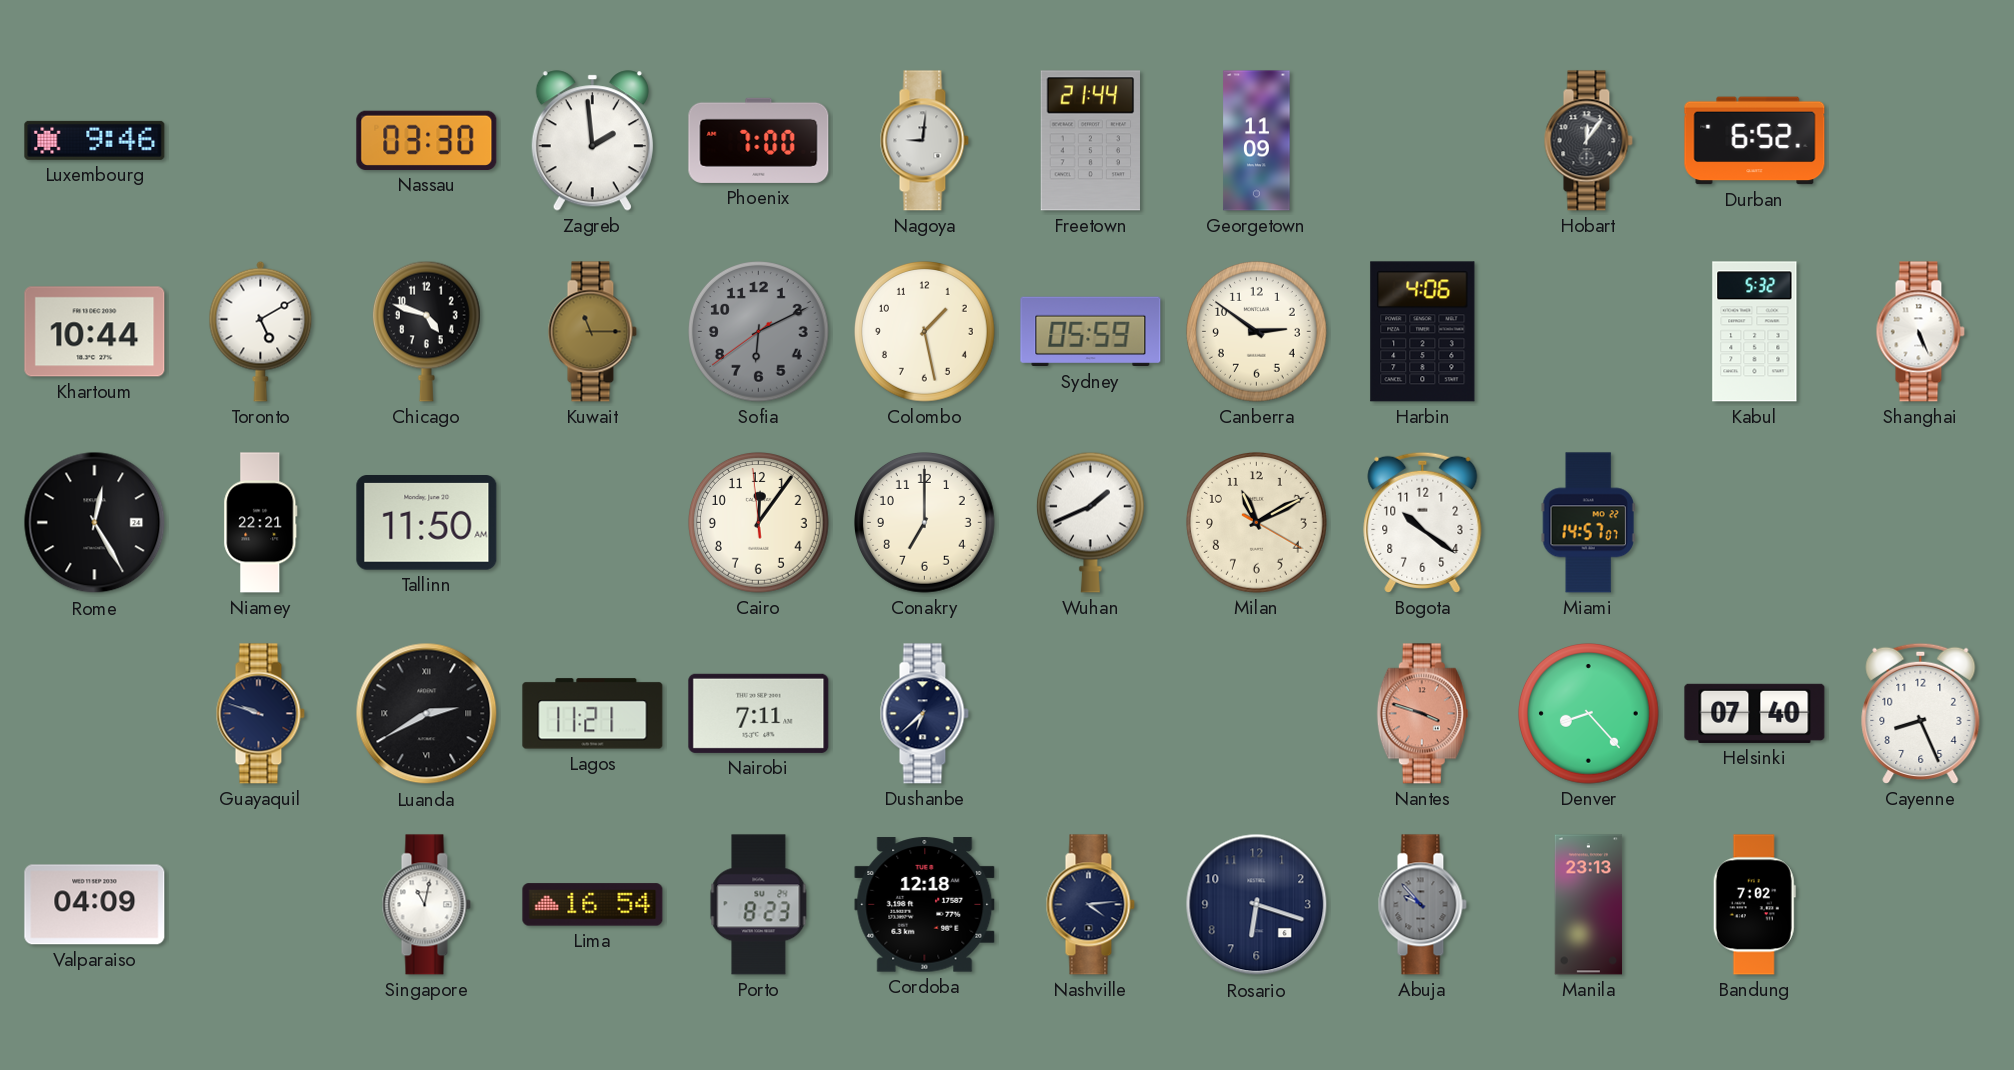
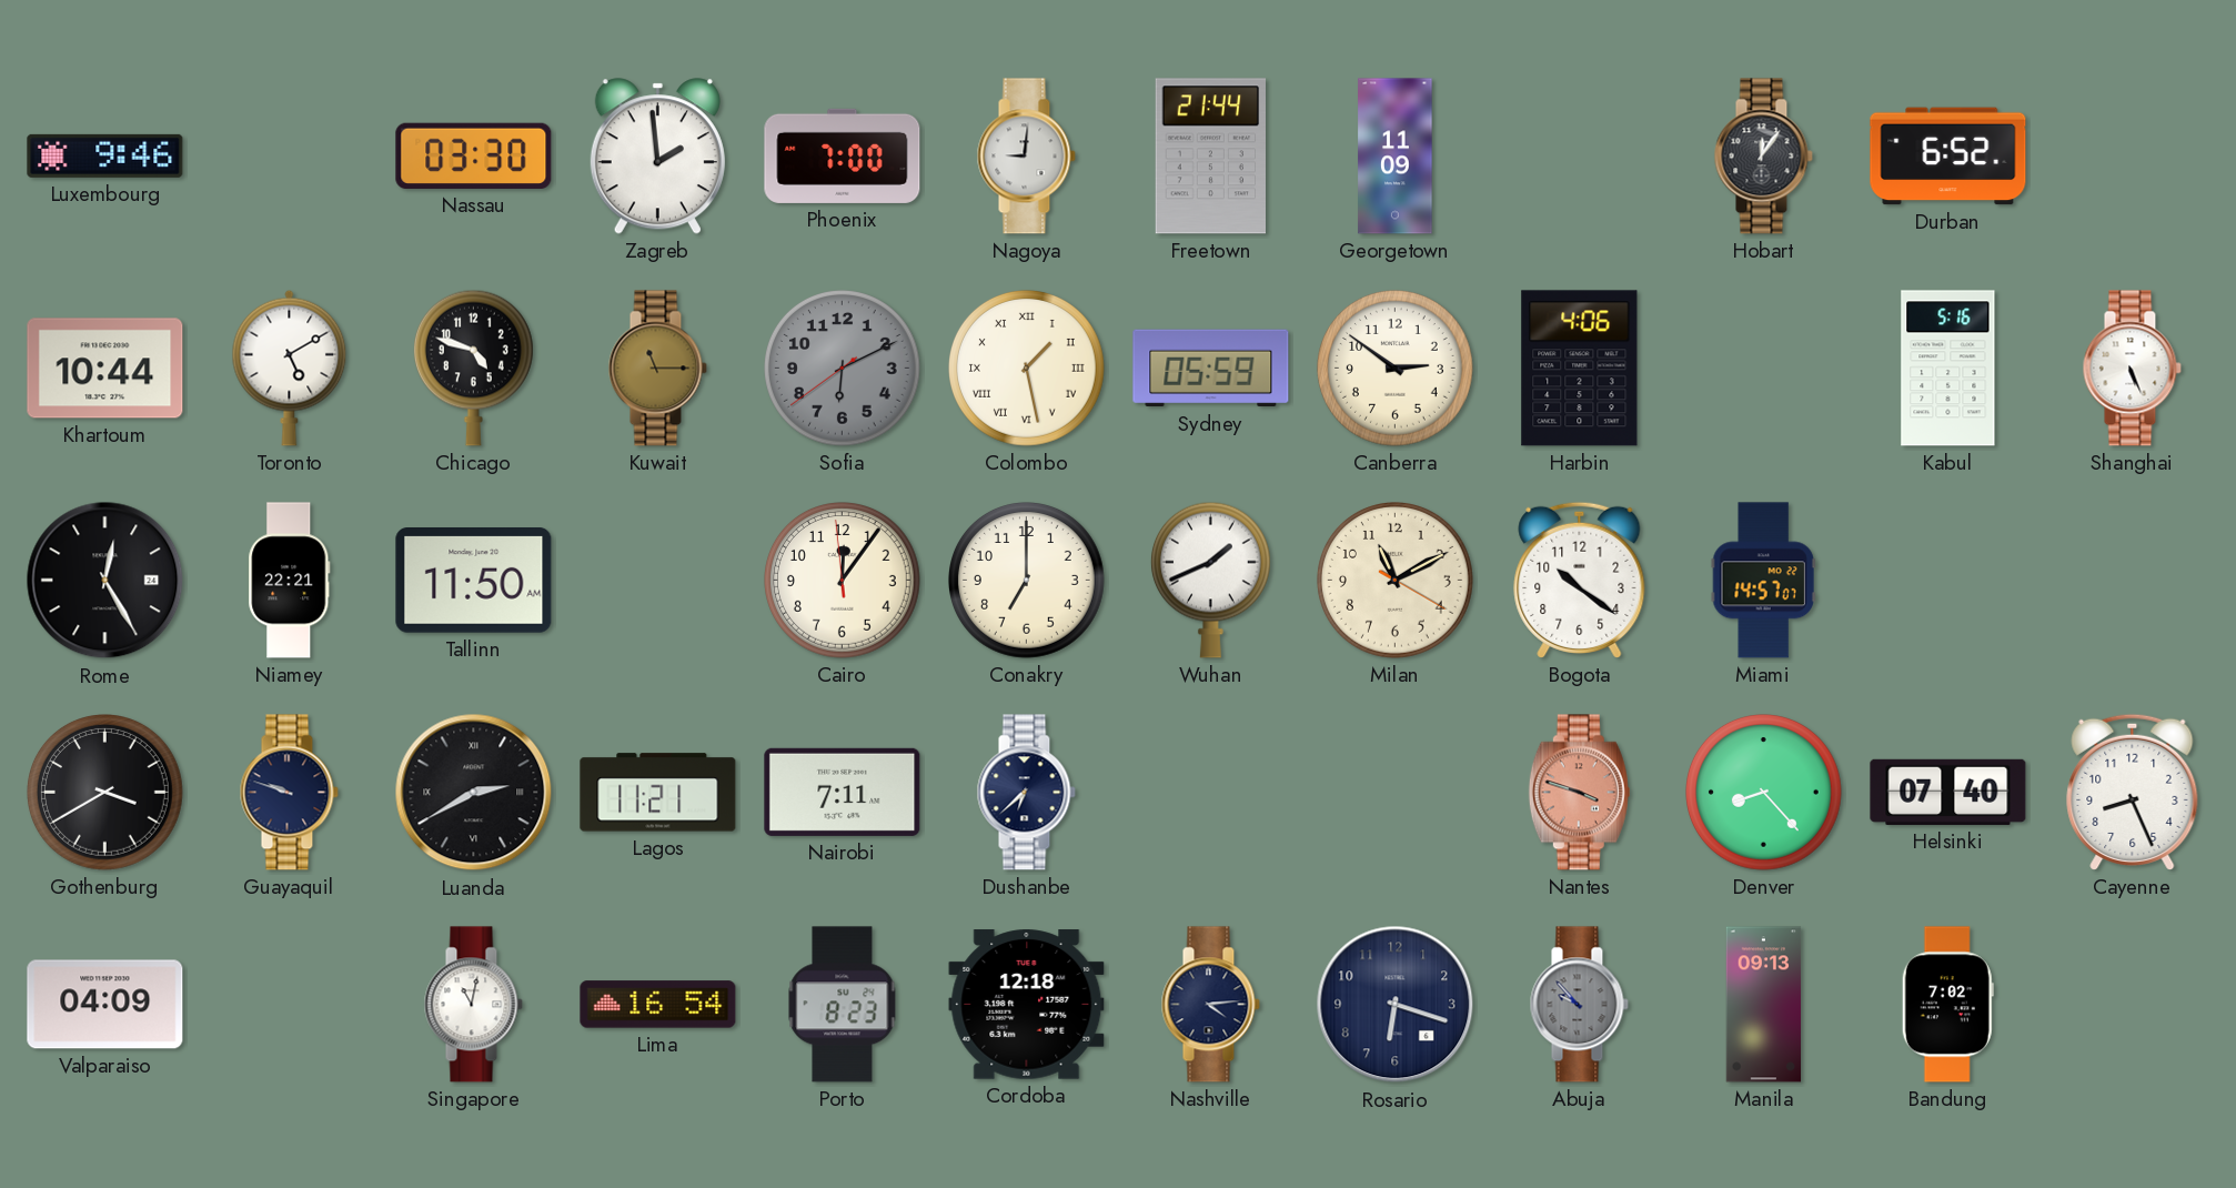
Colombo numerals: Arabic -> Roman
Kabul: 5:32 -> 5:16
Gothenburg: none -> 3:40
Manila: 23:13 -> 09:13
